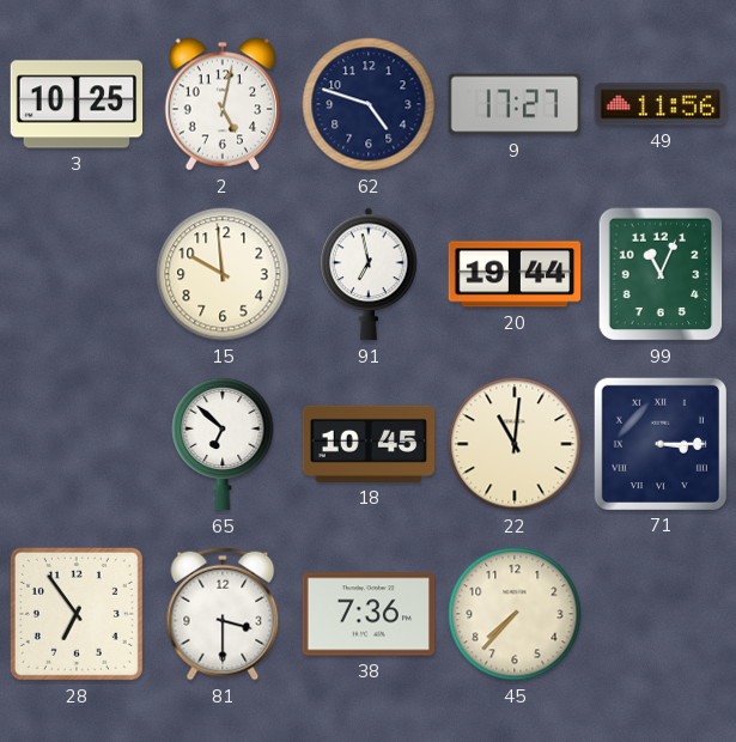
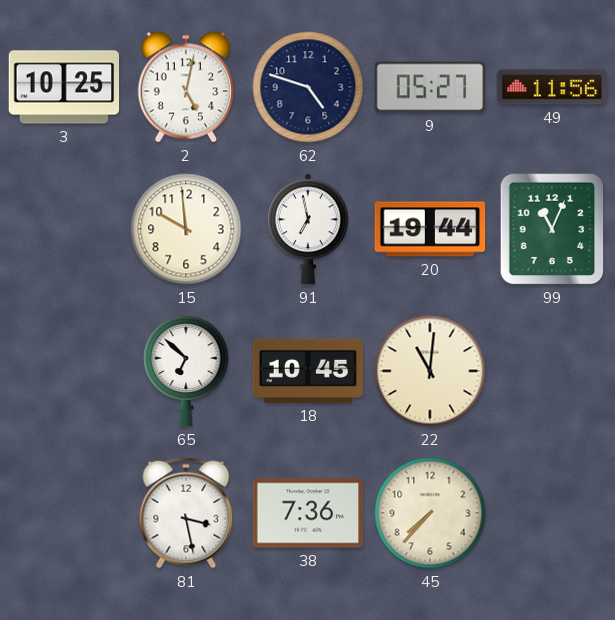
9: 17:27 -> 05:27
71: 3:15 -> none
28: 6:54 -> none
81: 3:30 -> 3:28
